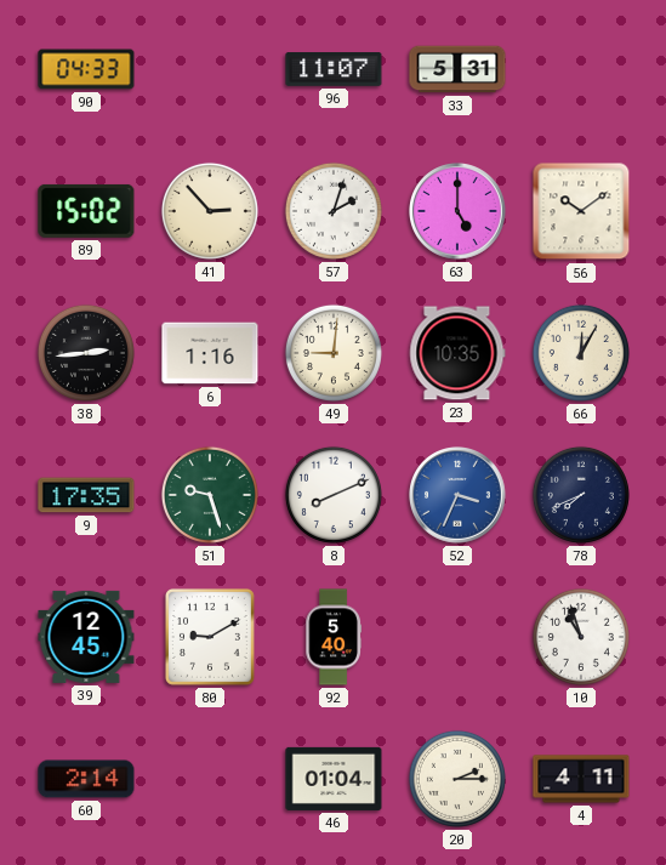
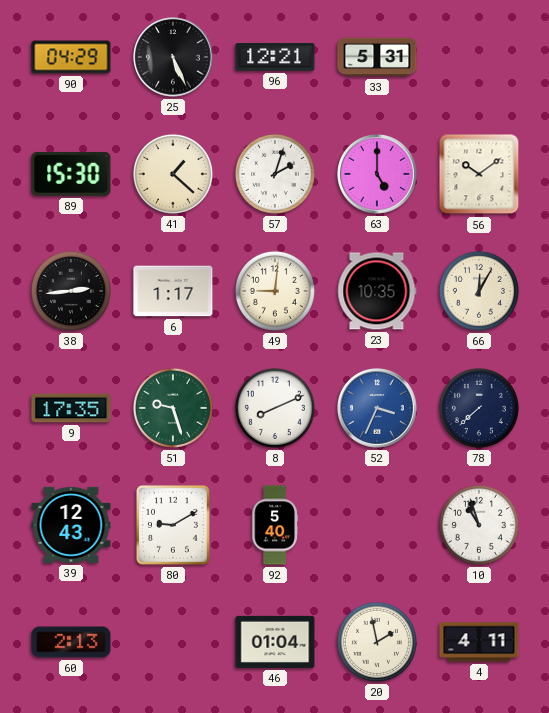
90: 04:33 -> 04:29
25: none -> 5:26
96: 11:07 -> 12:21
89: 15:02 -> 15:30
41: 2:53 -> 1:22
6: 1:16 -> 1:17
78: 7:41 -> 7:38
39: 12:45 -> 12:43
60: 2:14 -> 2:13
20: 2:15 -> 1:58
